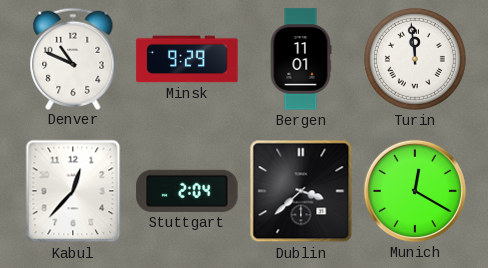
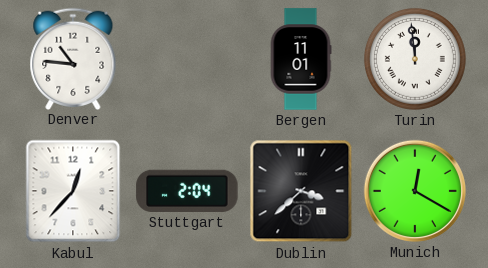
Denver: 10:49 -> 10:46
Minsk: 9:29 -> none
